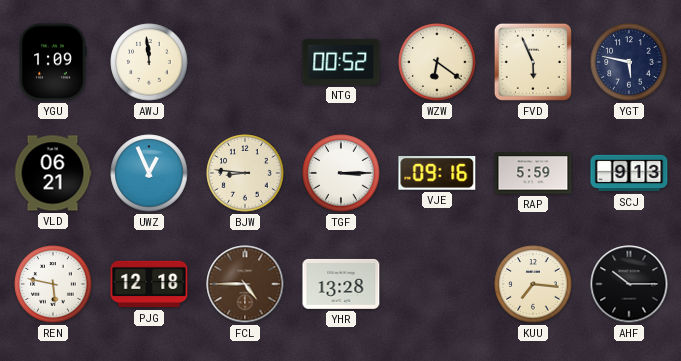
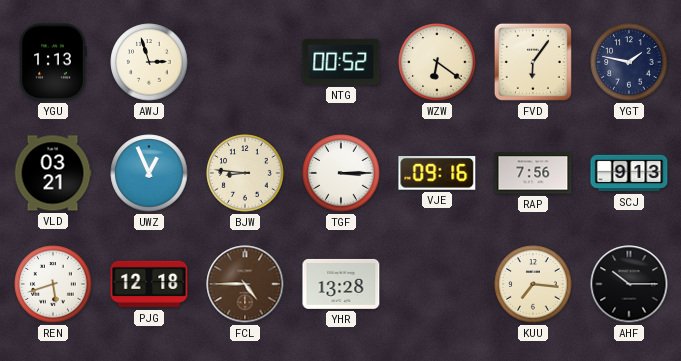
YGU: 1:09 -> 1:13
AWJ: 11:59 -> 2:57
FVD: 5:56 -> 6:06
YGT: 5:47 -> 1:47
VLD: 06:21 -> 03:21
RAP: 5:59 -> 7:56
REN: 5:47 -> 5:42
